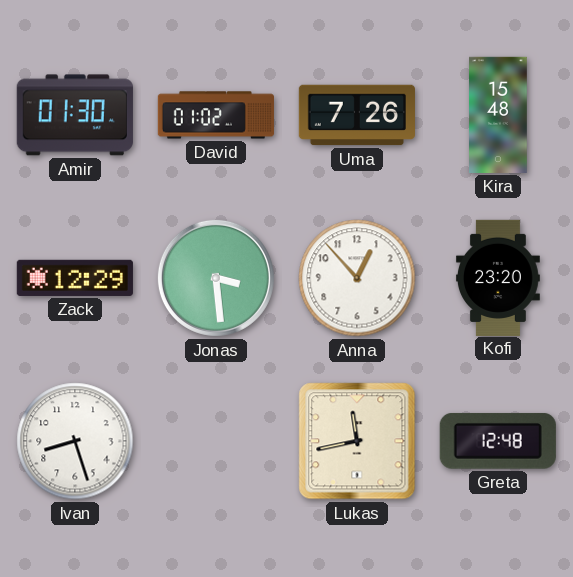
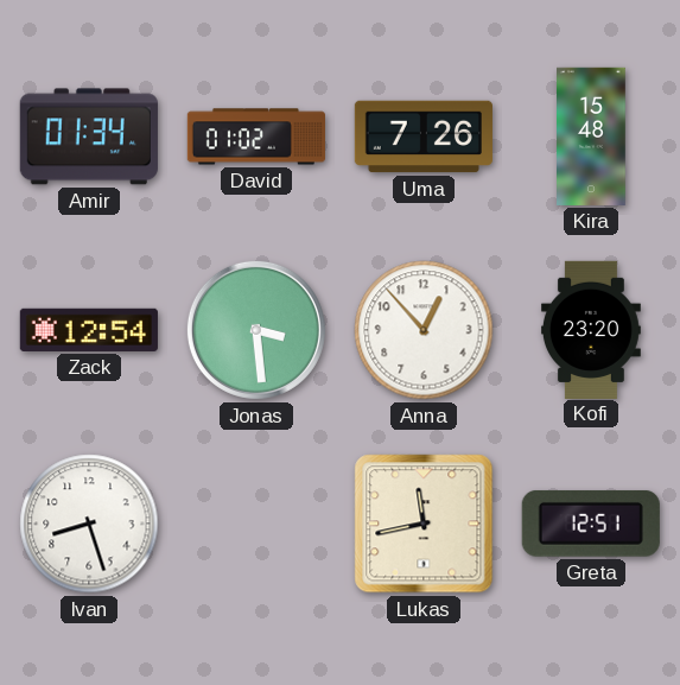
Amir: 01:30 -> 01:34
Zack: 12:29 -> 12:54
Greta: 12:48 -> 12:51
